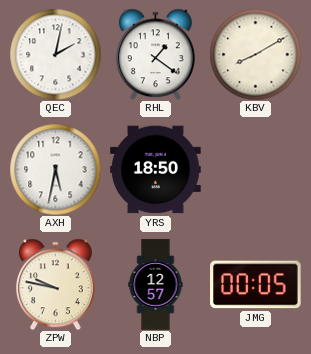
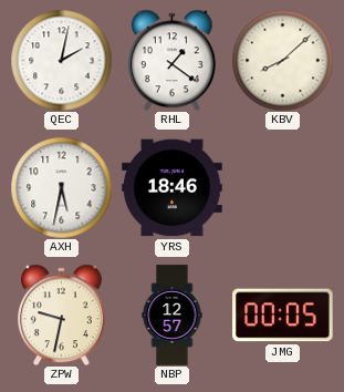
KBV: 8:10 -> 8:08
YRS: 18:50 -> 18:46
ZPW: 9:47 -> 9:32
